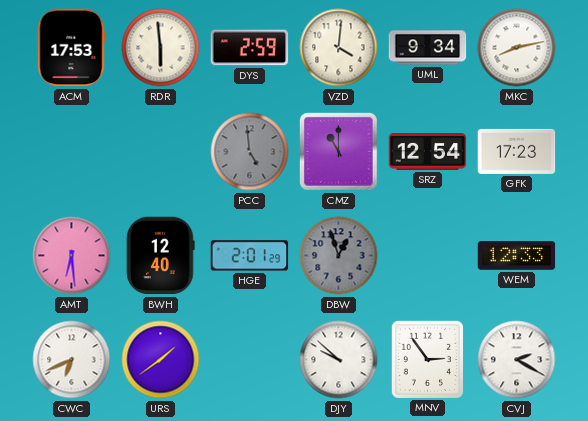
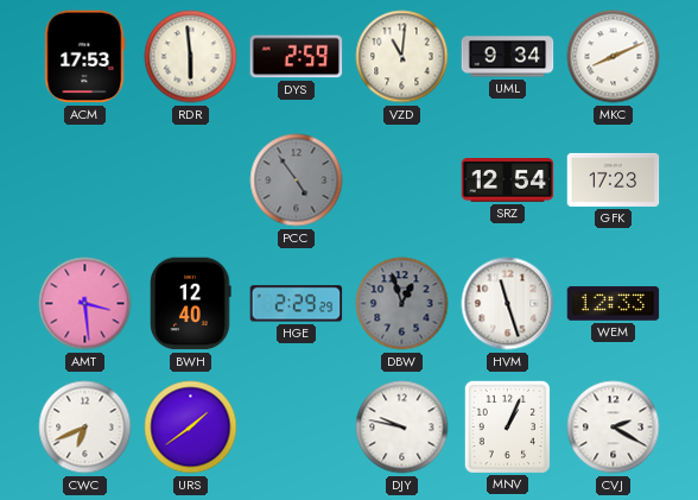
VZD: 4:01 -> 11:01
MKC: 8:13 -> 8:11
PCC: 4:59 -> 4:54
CMZ: 11:00 -> none
AMT: 6:29 -> 3:29
HGE: 2:01 -> 2:29
HVM: none -> 11:27
DJY: 9:52 -> 9:47
MNV: 2:54 -> 1:04
